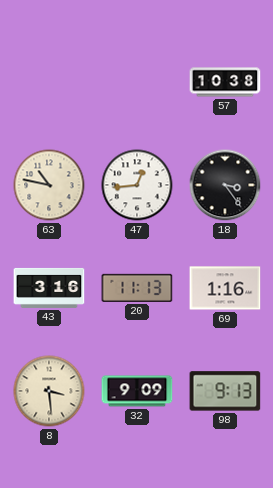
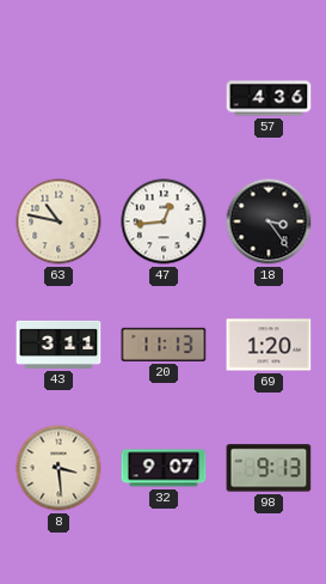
57: 10:38 -> 4:36
43: 3:16 -> 3:11
69: 1:16 -> 1:20
32: 9:09 -> 9:07
